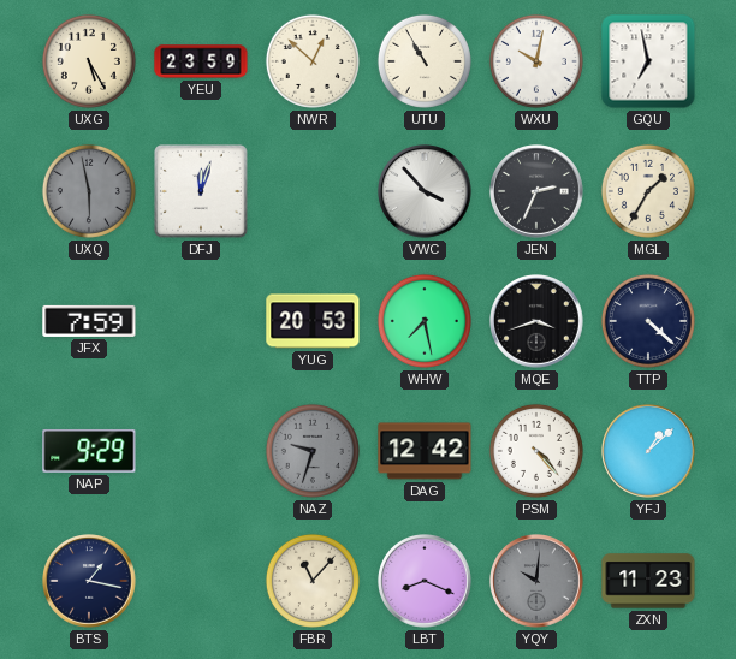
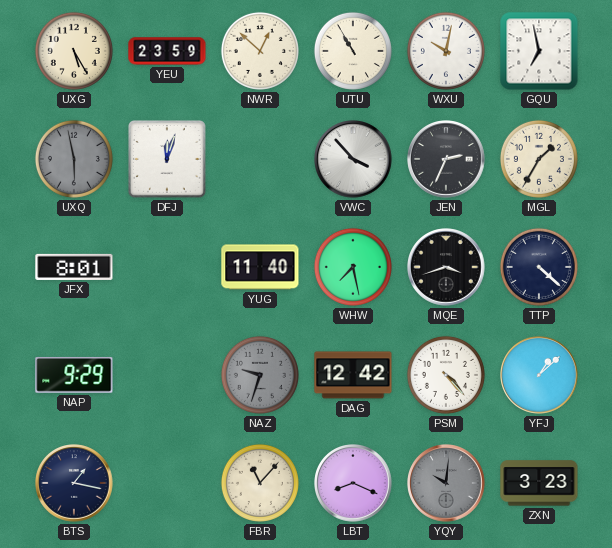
JFX: 7:59 -> 8:01
YUG: 20:53 -> 11:40
ZXN: 11:23 -> 3:23
